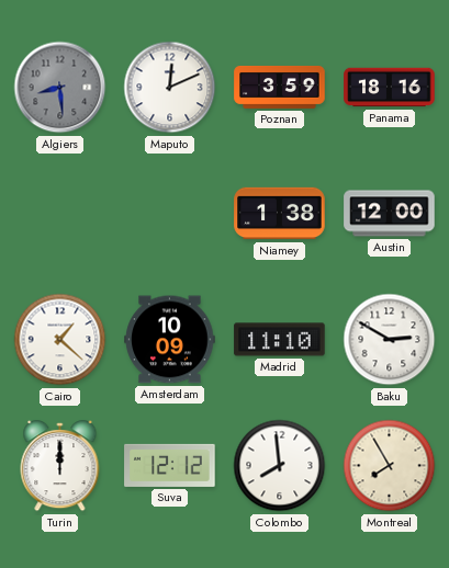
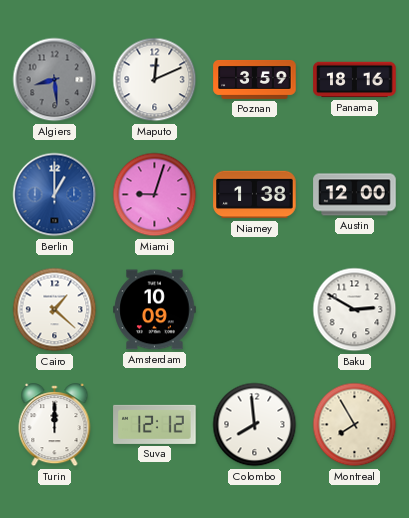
Berlin: none -> 1:00
Miami: none -> 9:03
Madrid: 11:10 -> none
